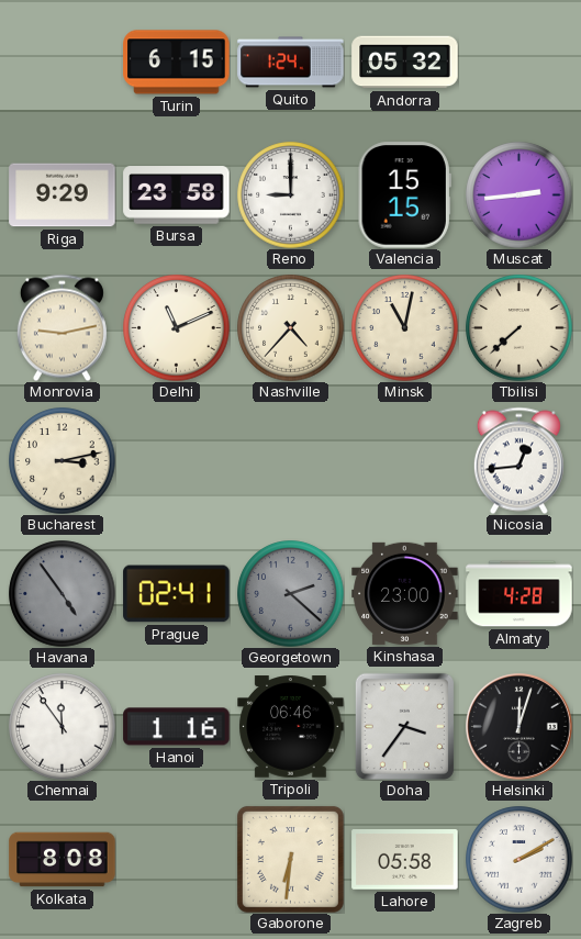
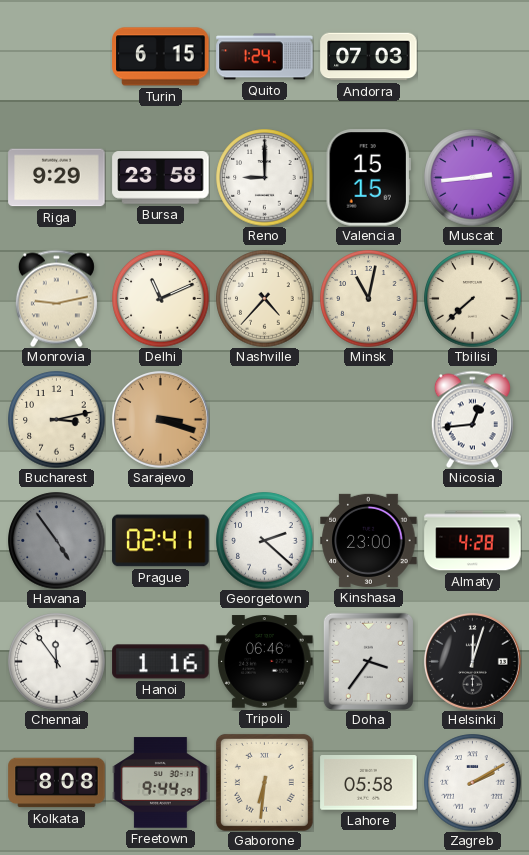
Andorra: 05:32 -> 07:03
Sarajevo: none -> 3:18
Georgetown dial: grey -> white
Freetown: none -> 9:44
